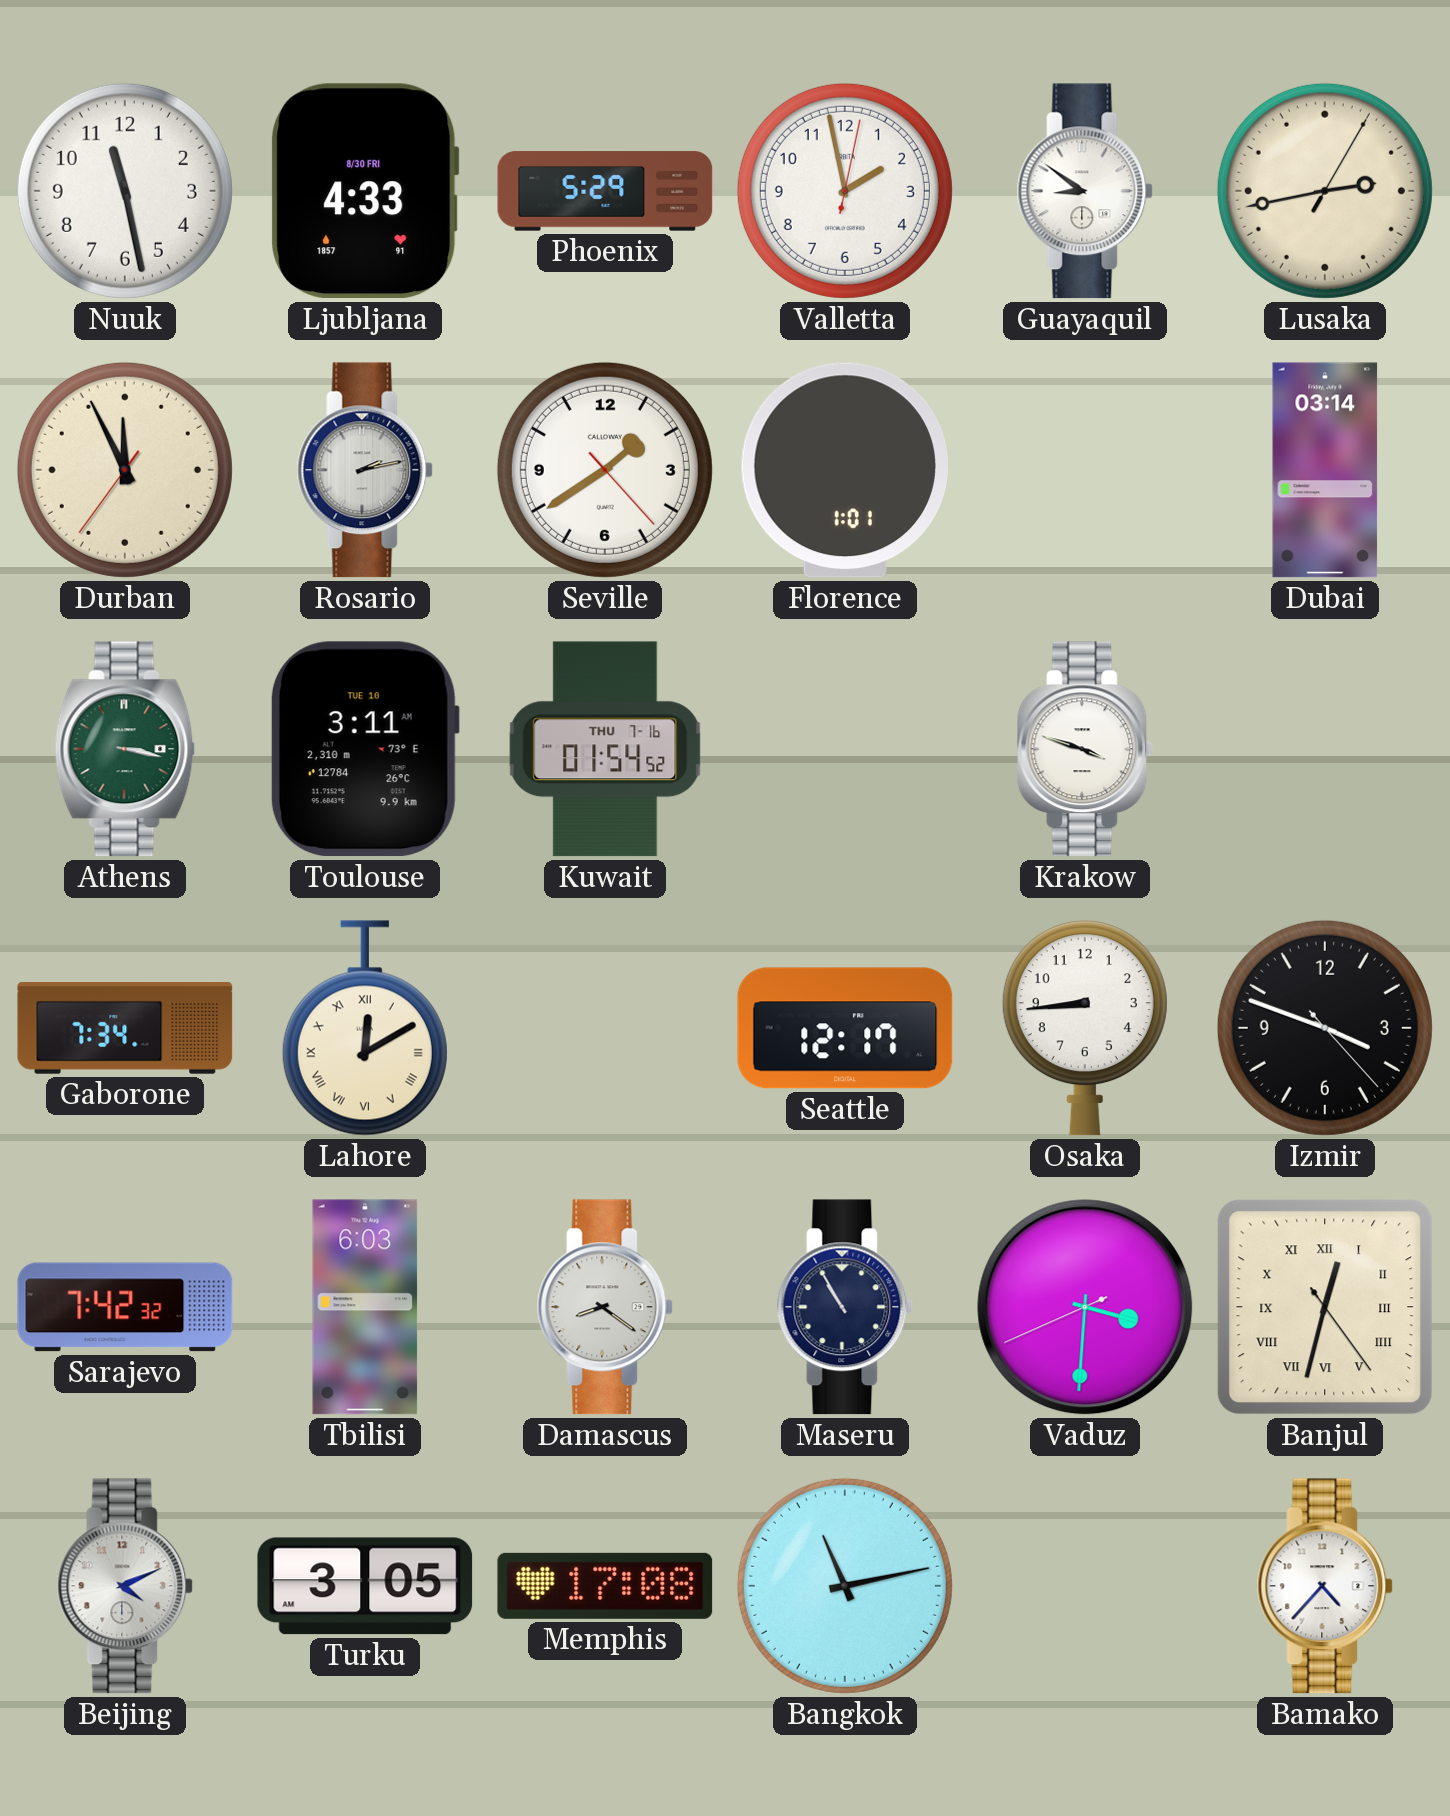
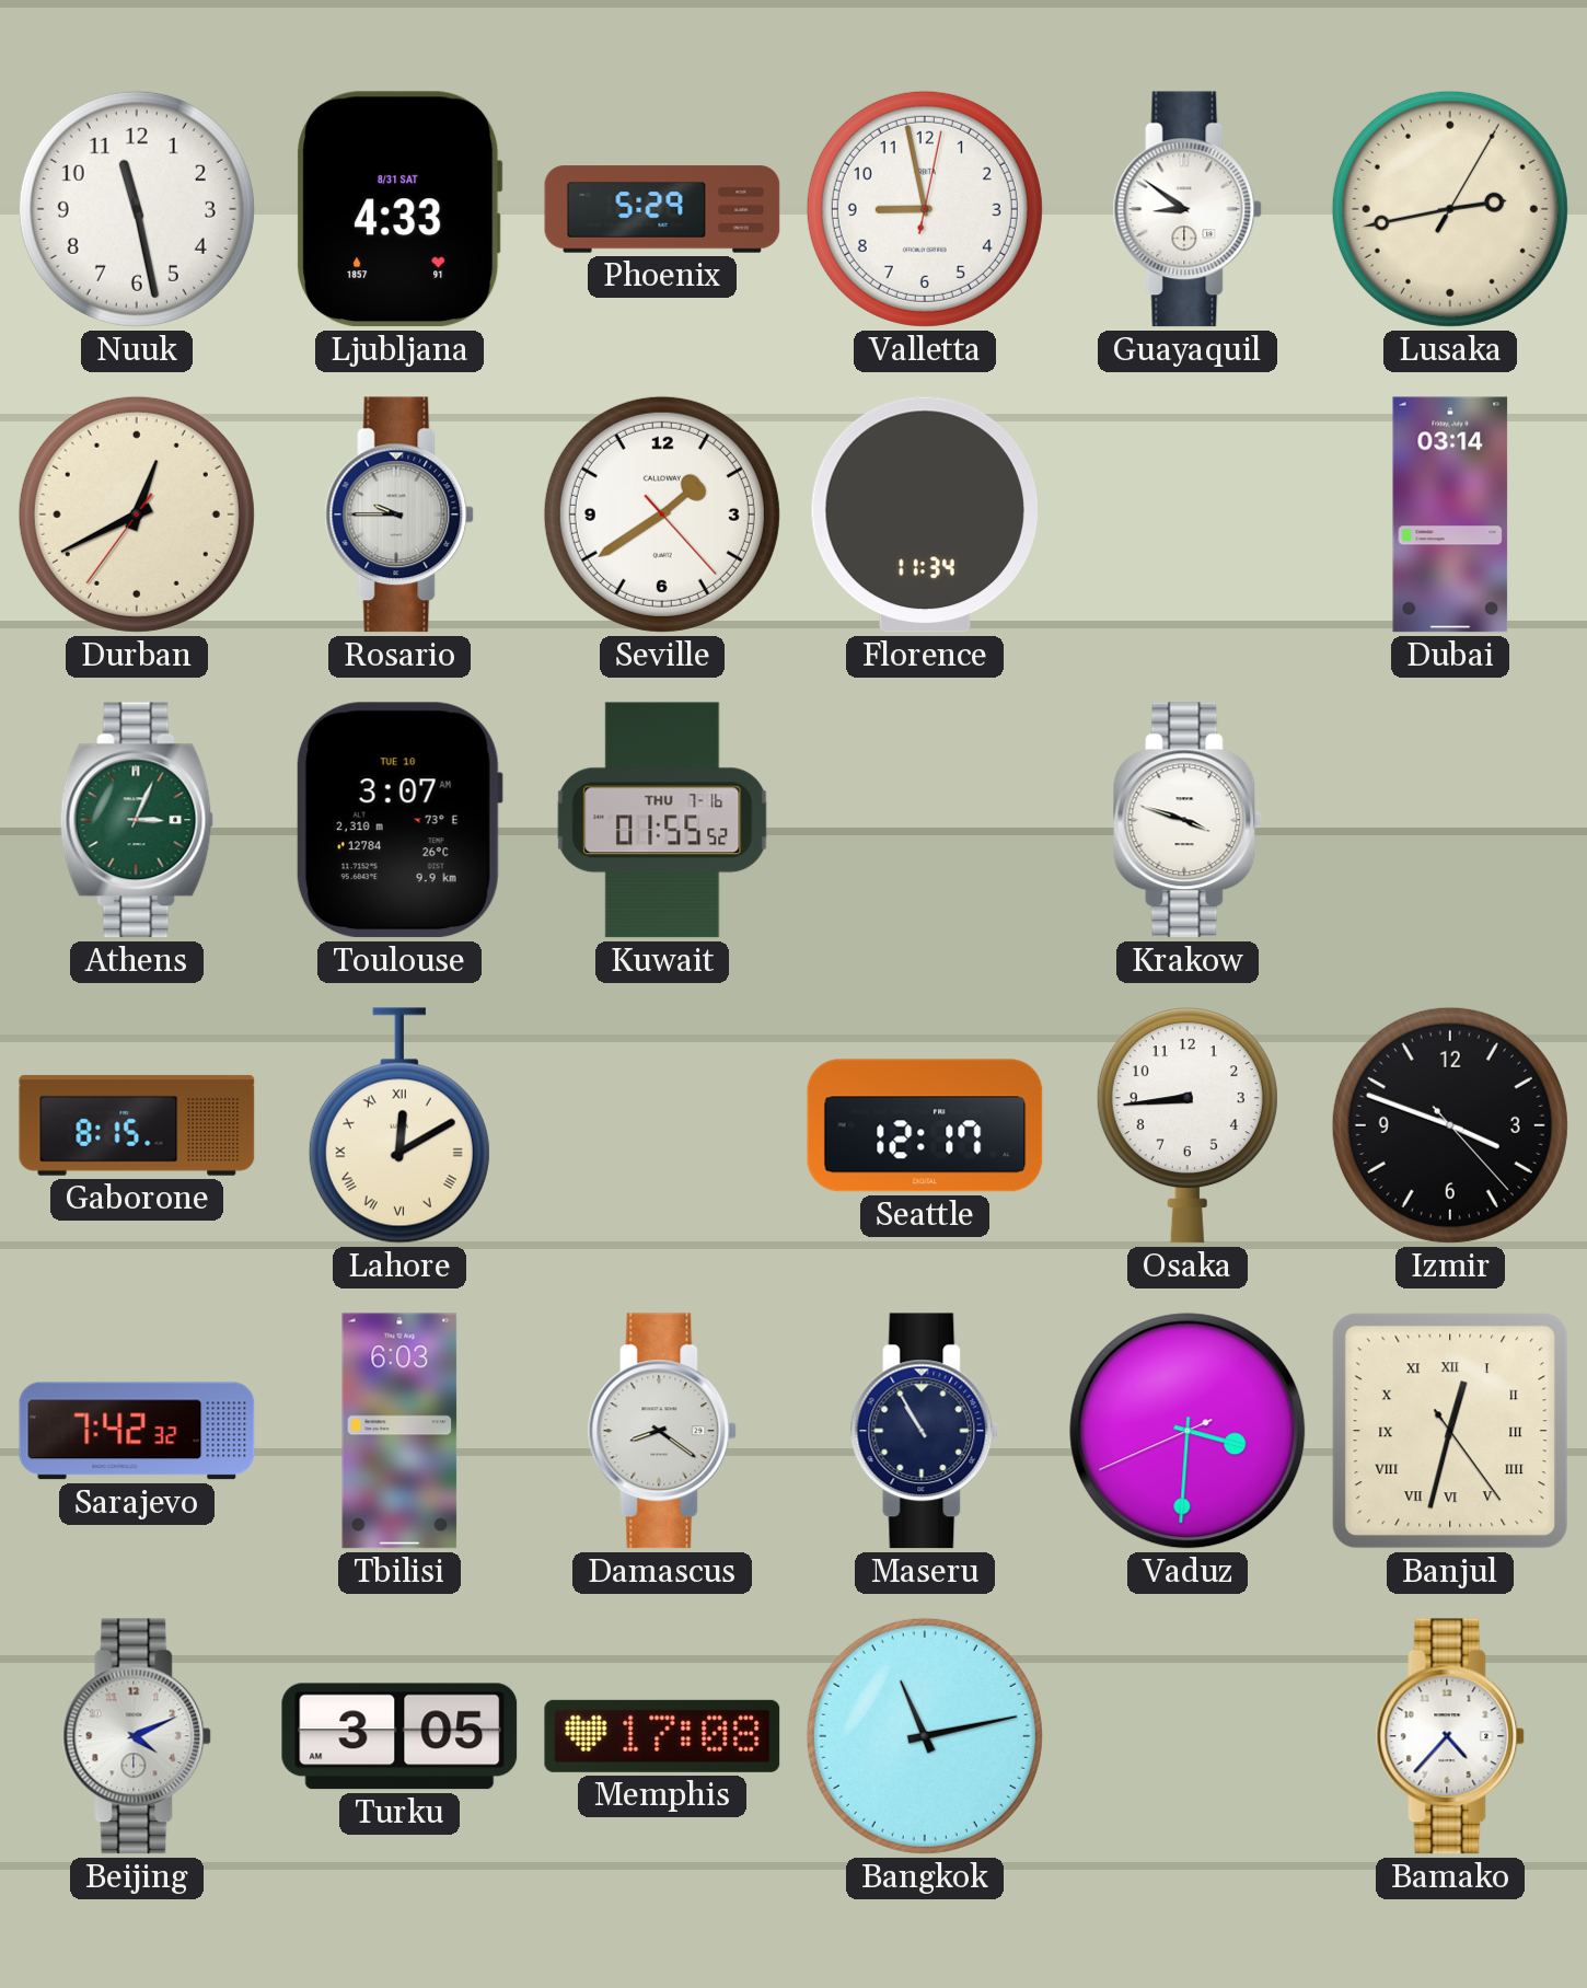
Ljubljana date: 8/30 FRI -> 8/31 SAT
Valletta: 1:58 -> 8:58
Durban: 11:55 -> 12:40
Rosario: 2:13 -> 9:45
Florence: 1:01 -> 11:34
Athens: 3:17 -> 3:04
Toulouse: 3:11 -> 3:07
Kuwait: 01:54 -> 01:55
Gaborone: 7:34 -> 8:15
